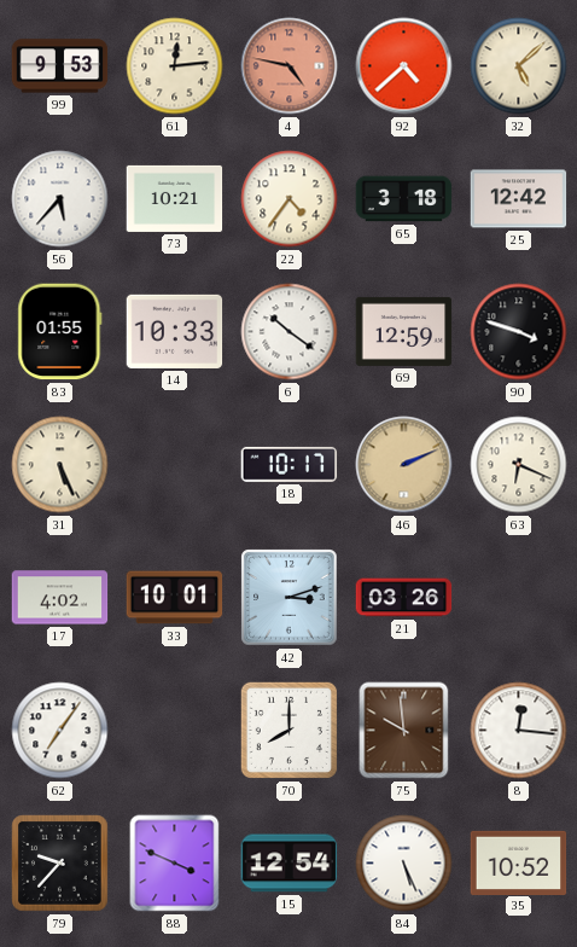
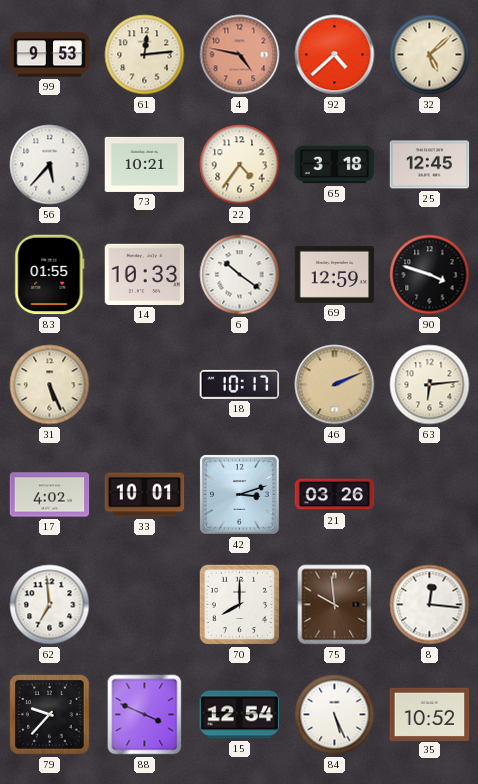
25: 12:42 -> 12:45
63: 6:19 -> 6:14
62: 7:06 -> 6:59
